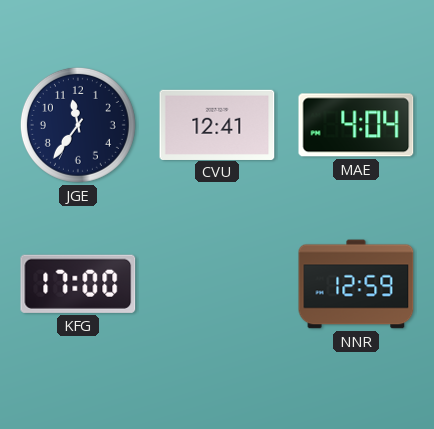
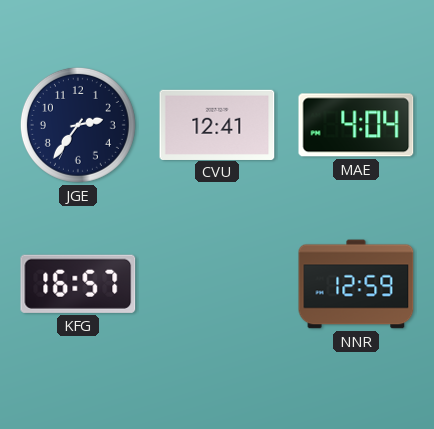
JGE: 11:36 -> 2:36
KFG: 17:00 -> 16:57
